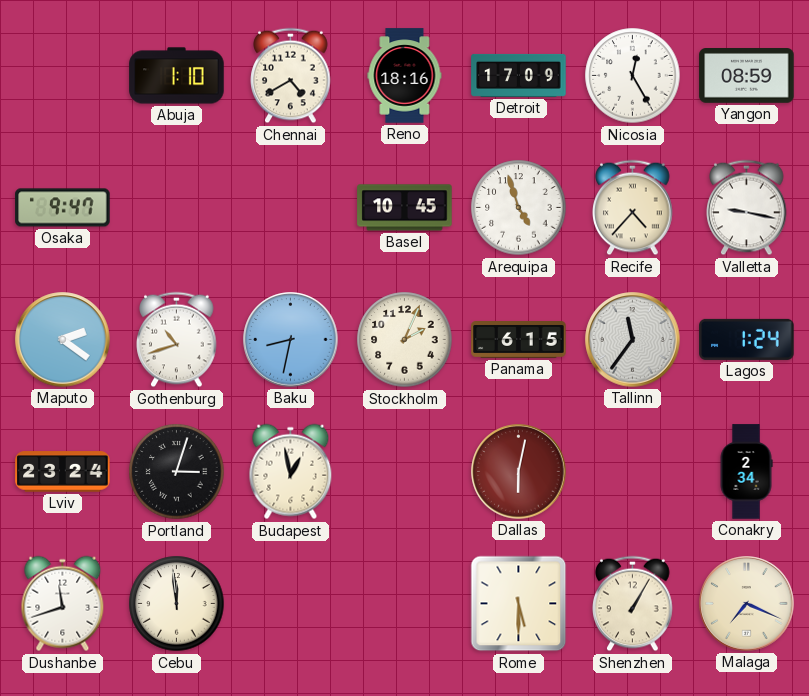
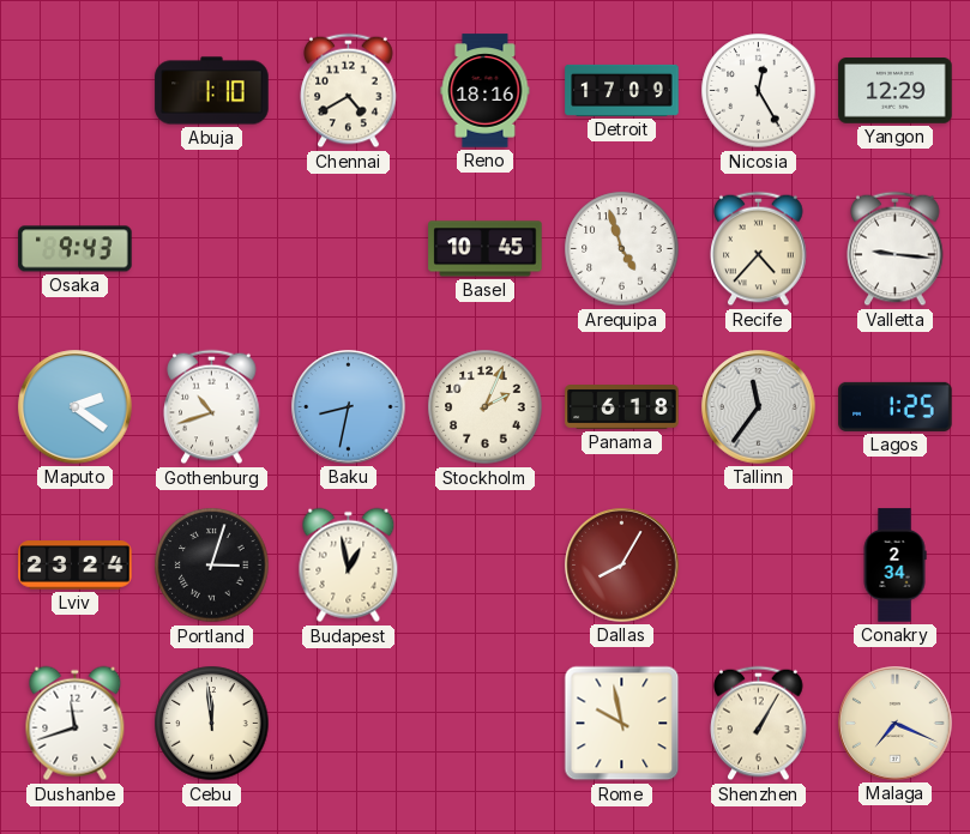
Yangon: 08:59 -> 12:29
Osaka: 9:47 -> 9:43
Valletta: 9:17 -> 9:16
Panama: 6:15 -> 6:18
Lagos: 1:24 -> 1:25
Dallas: 6:02 -> 8:05
Rome: 5:30 -> 9:58
